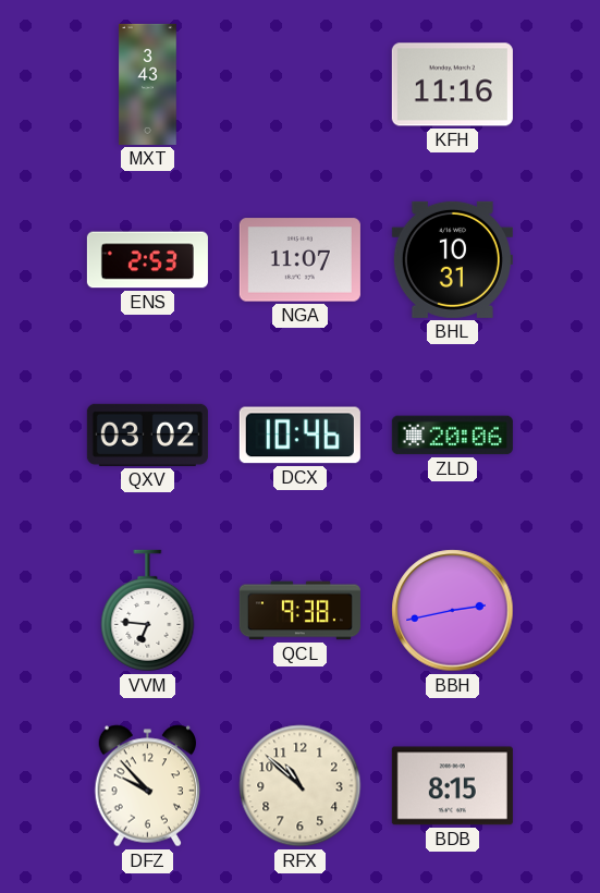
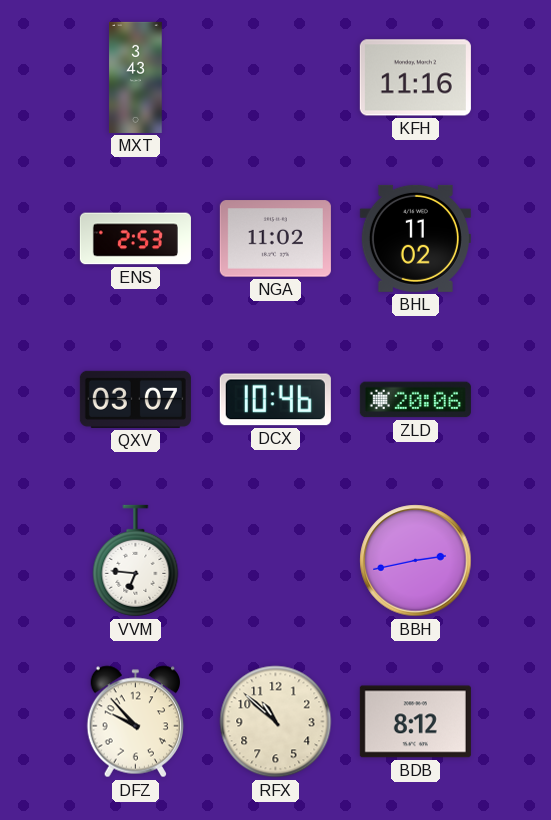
NGA: 11:07 -> 11:02
BHL: 10:31 -> 11:02
QXV: 03:02 -> 03:07
QCL: 9:38 -> none
BDB: 8:15 -> 8:12
